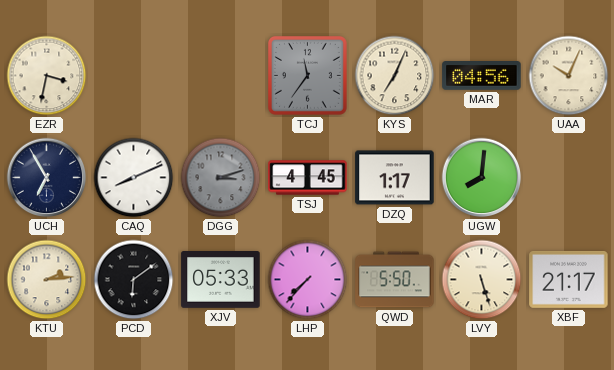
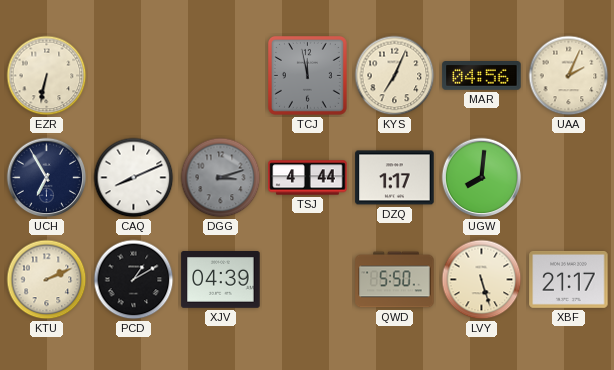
EZR: 3:32 -> 6:32
TCJ: 11:36 -> 11:58
UAA: 10:04 -> 2:04
TSJ: 4:45 -> 4:44
KTU: 2:14 -> 2:11
PCD: 6:09 -> 1:10
XJV: 05:33 -> 04:39
LHP: 7:37 -> none
